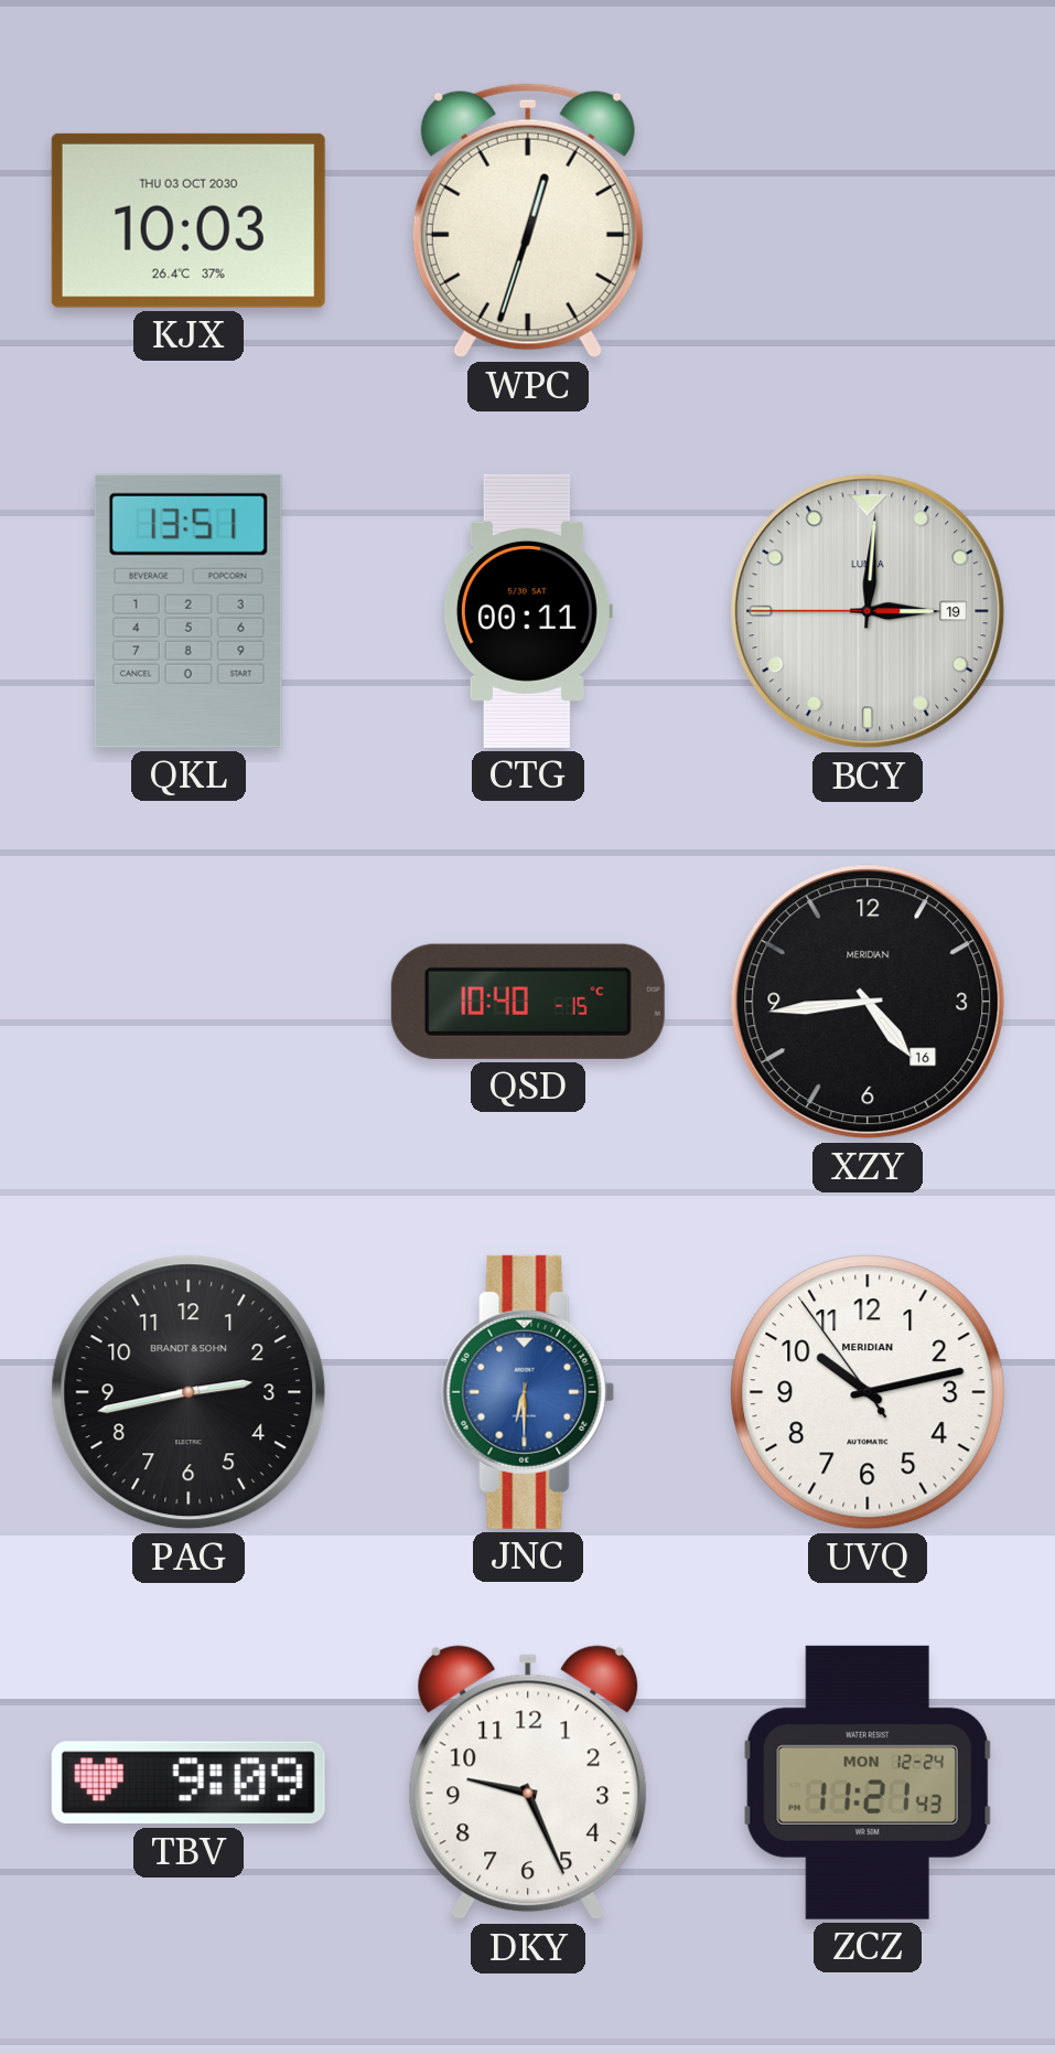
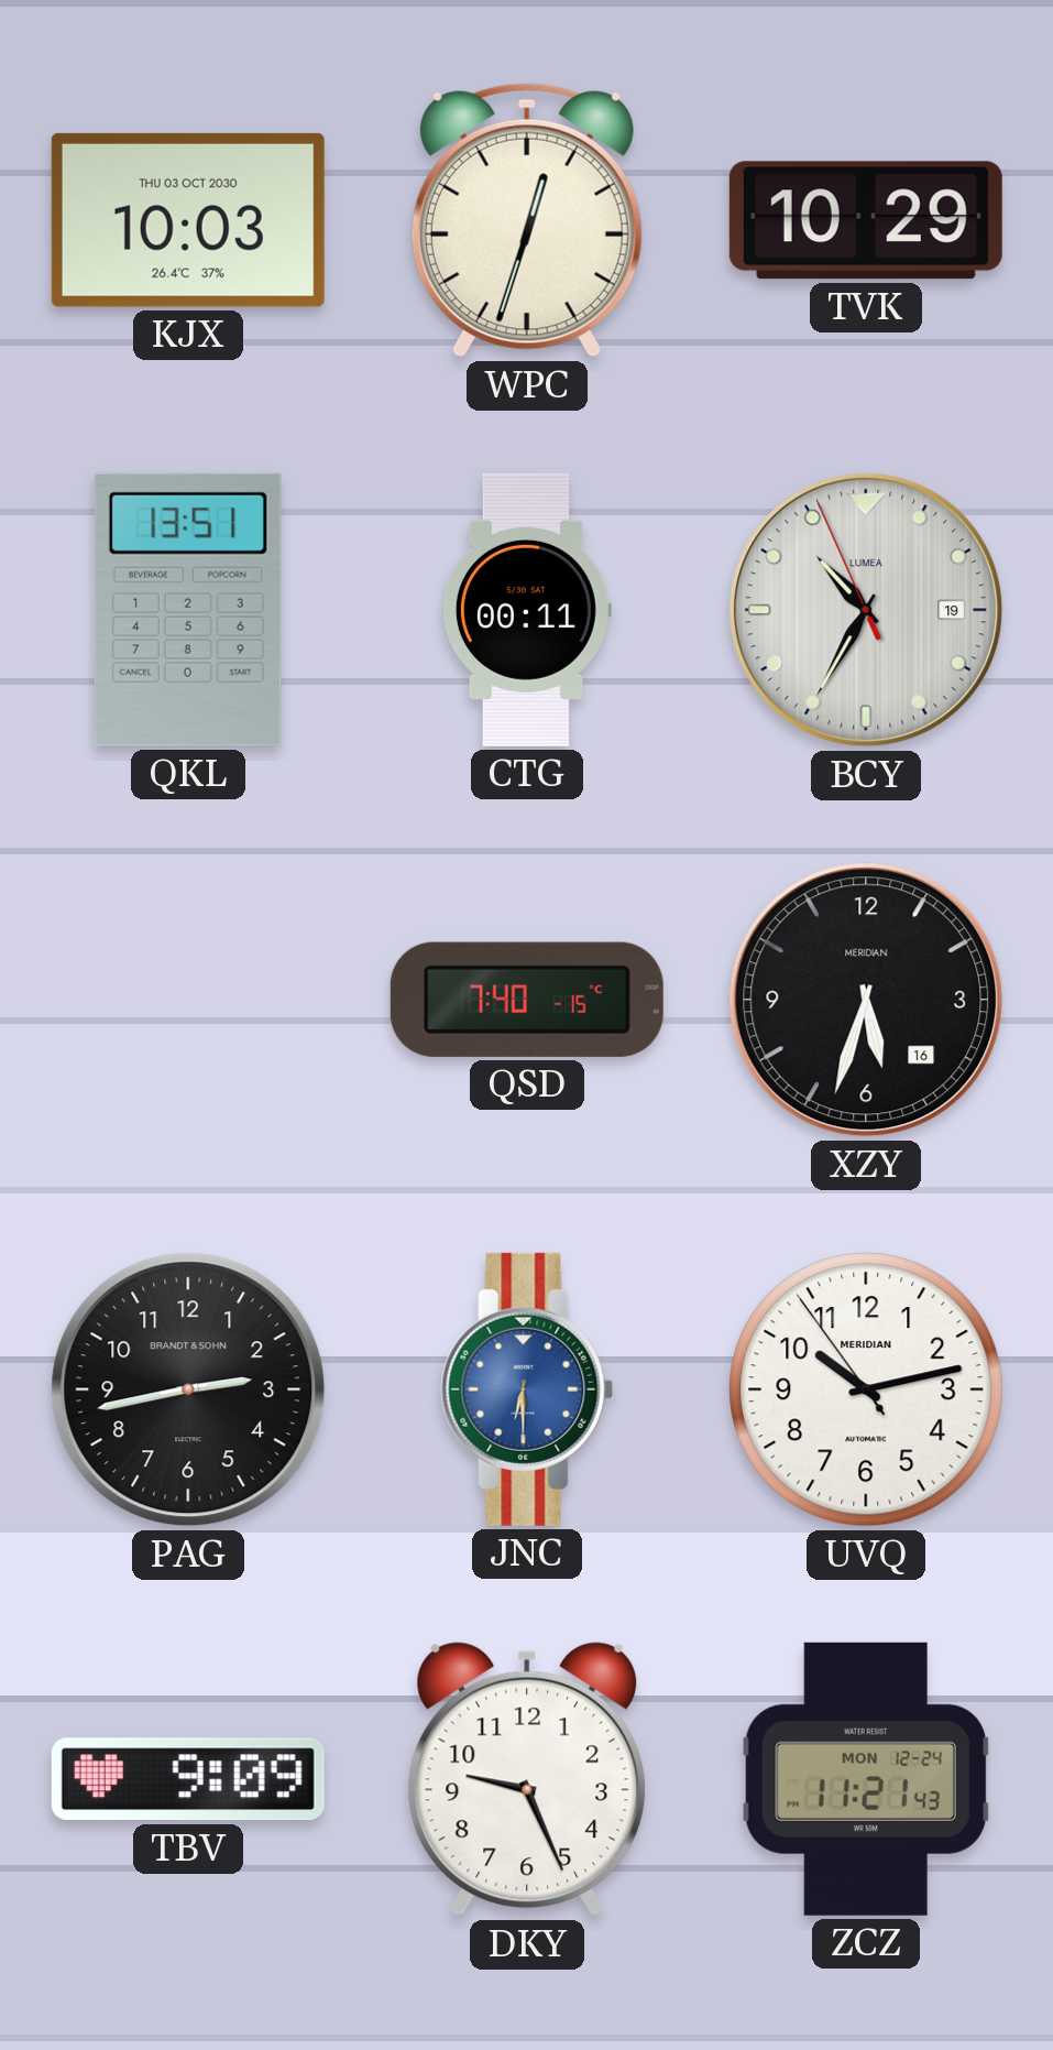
TVK: none -> 10:29
BCY: 3:00 -> 10:34
QSD: 10:40 -> 7:40
XZY: 4:44 -> 5:33
